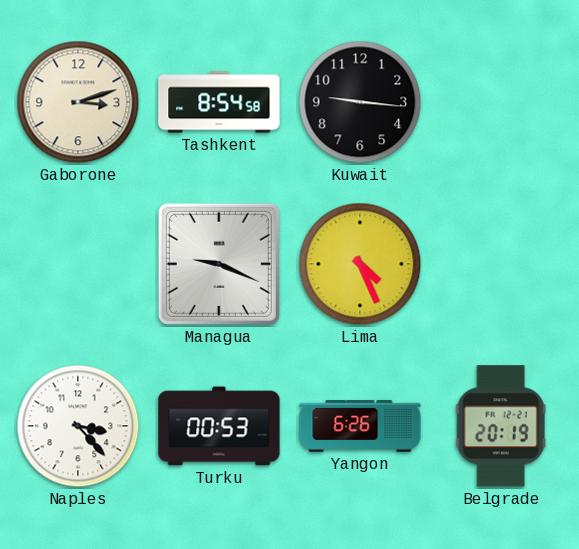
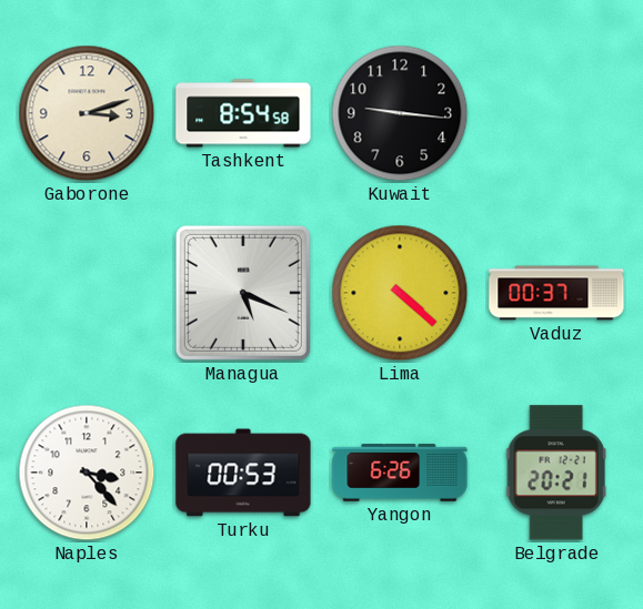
Managua: 9:19 -> 5:19
Lima: 4:26 -> 4:22
Vaduz: none -> 00:37
Belgrade: 20:19 -> 20:21
